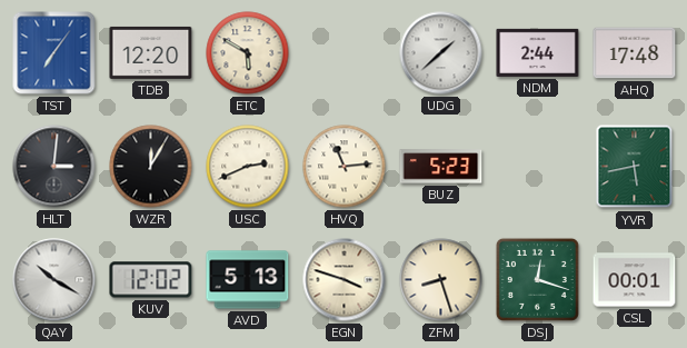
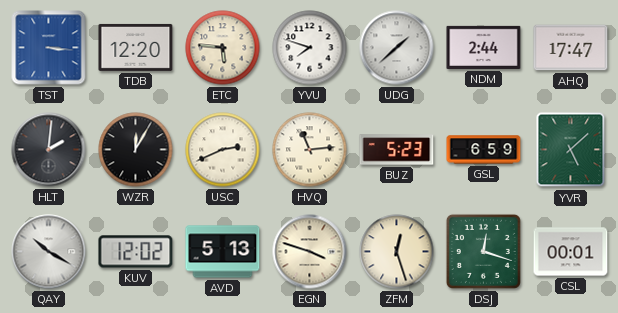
TST: 7:06 -> 3:16
ETC: 5:50 -> 5:46
YVU: none -> 7:48
AHQ: 17:48 -> 17:47
HLT: 3:01 -> 2:01
GSL: none -> 6:59
YVR: 5:43 -> 5:08
ZFM: 8:27 -> 12:27
